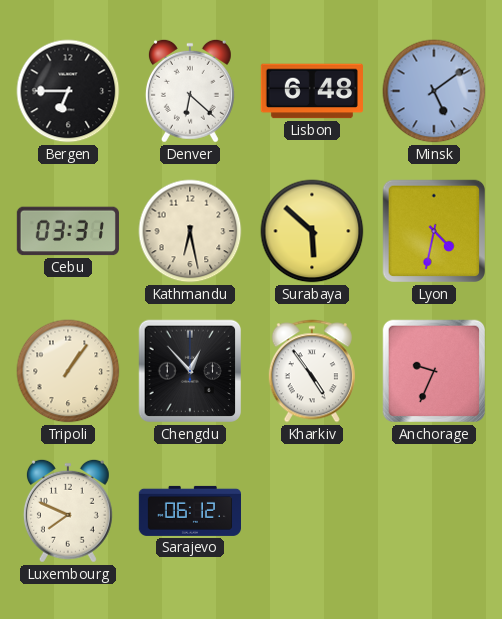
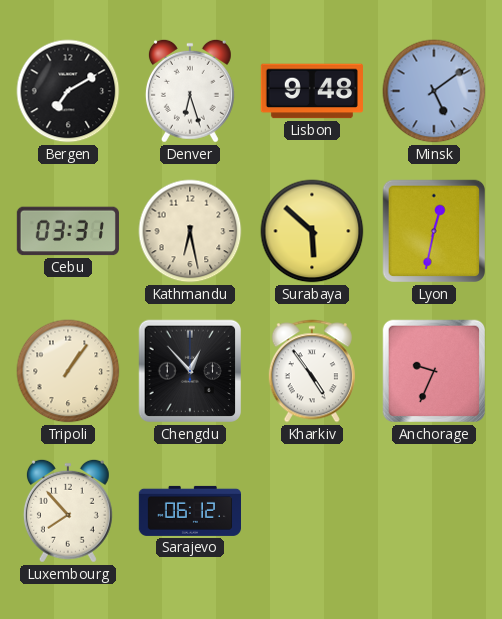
Bergen: 6:45 -> 7:10
Denver: 6:22 -> 6:27
Lisbon: 6:48 -> 9:48
Lyon: 4:32 -> 12:32
Luxembourg: 7:49 -> 7:53
